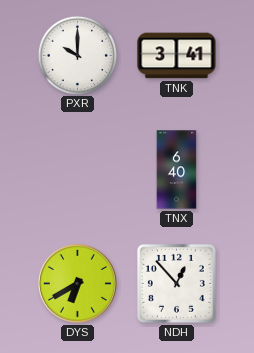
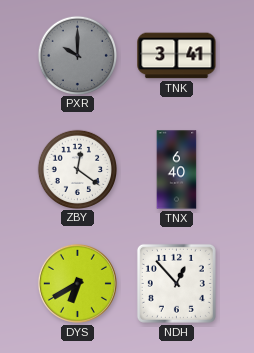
PXR dial: white -> grey
ZBY: none -> 12:21
